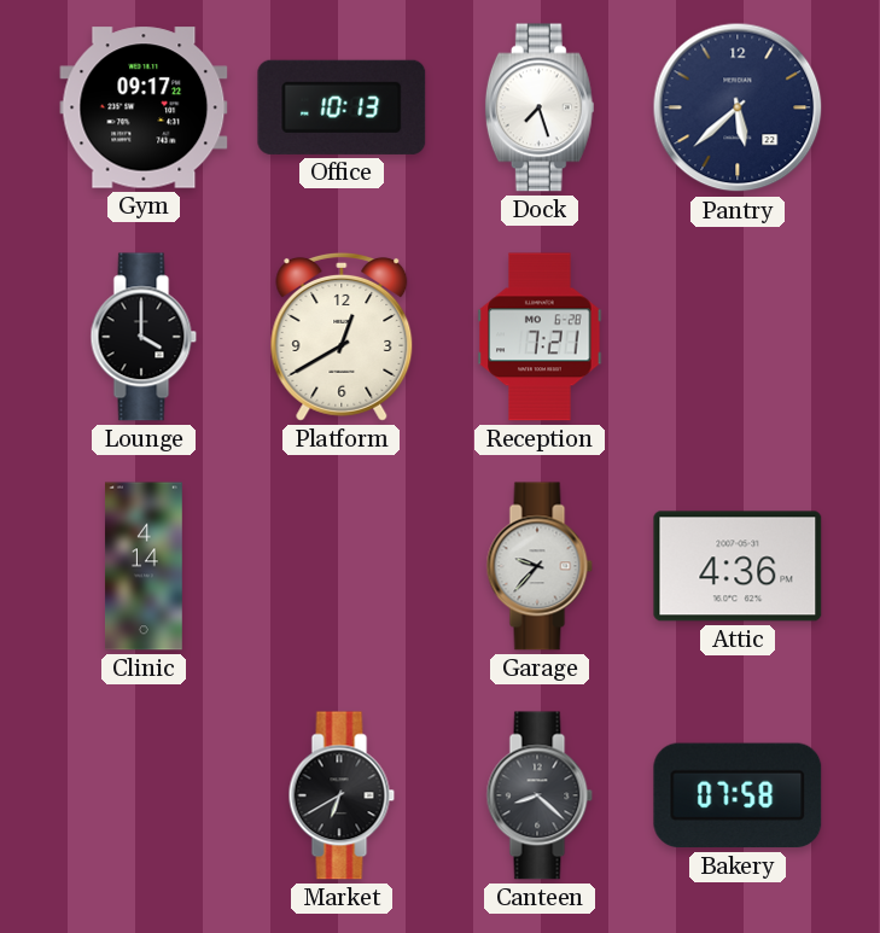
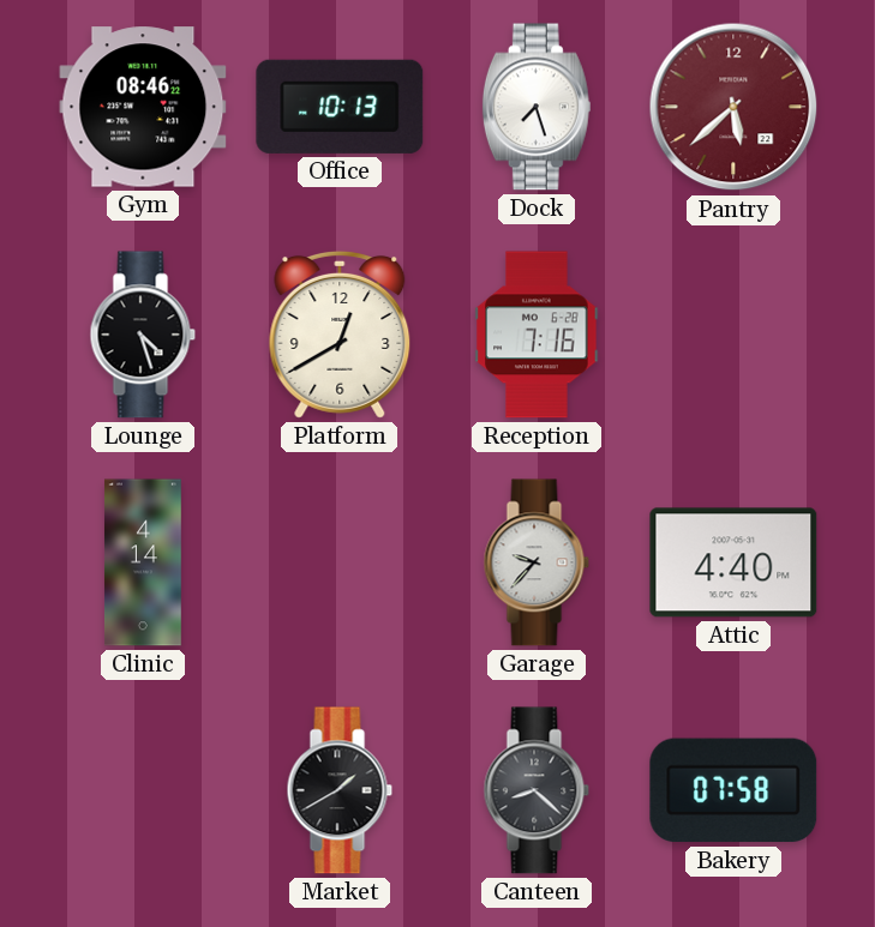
Gym: 09:17 -> 08:46
Pantry dial: navy -> burgundy
Lounge: 4:00 -> 4:27
Reception: 7:21 -> 7:16
Attic: 4:36 -> 4:40
Market: 6:40 -> 1:40
